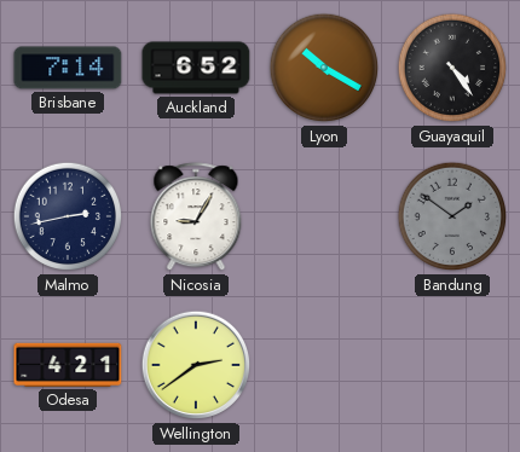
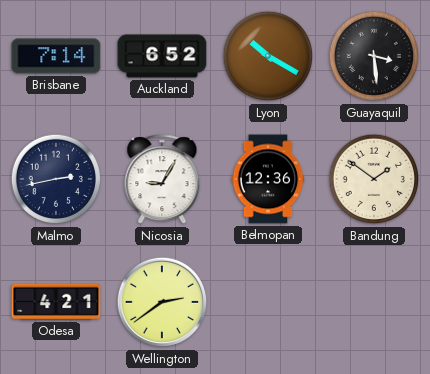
Guayaquil: 4:24 -> 3:29
Belmopan: none -> 12:36
Bandung dial: grey -> cream
